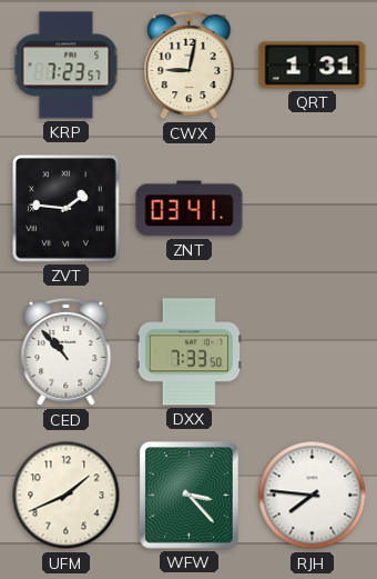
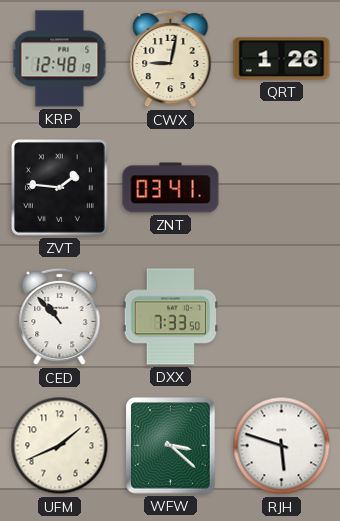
KRP: 7:23 -> 12:48
QRT: 1:31 -> 1:26
WFW: 3:23 -> 3:22
RJH: 7:46 -> 5:48
